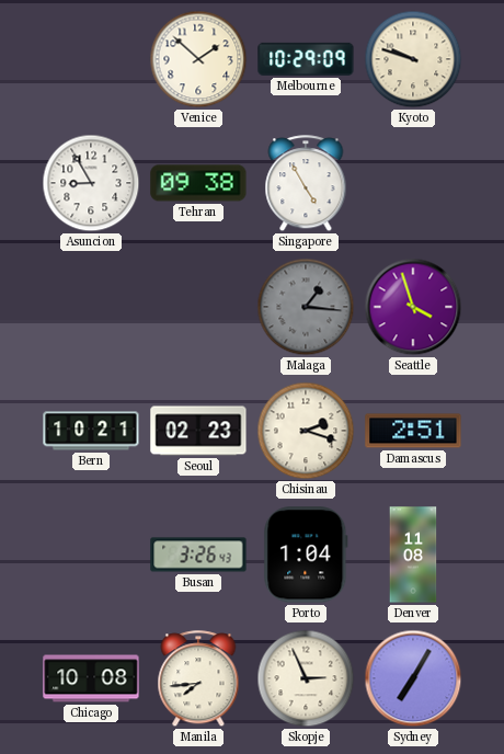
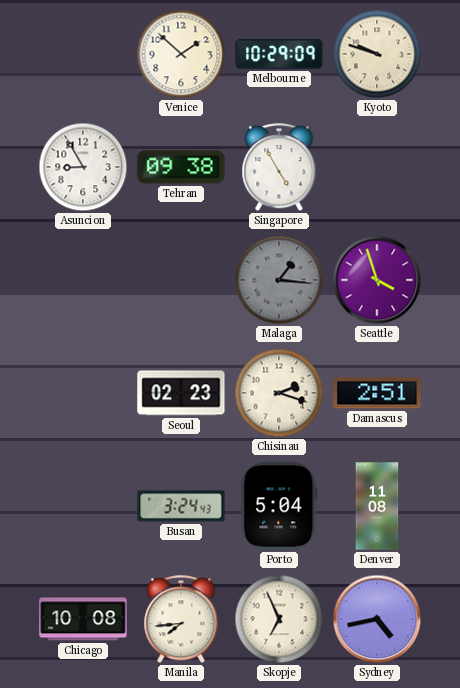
Bern: 10:21 -> none
Busan: 3:26 -> 3:24
Porto: 1:04 -> 5:04
Skopje: 2:56 -> 6:56
Sydney: 7:05 -> 4:43
